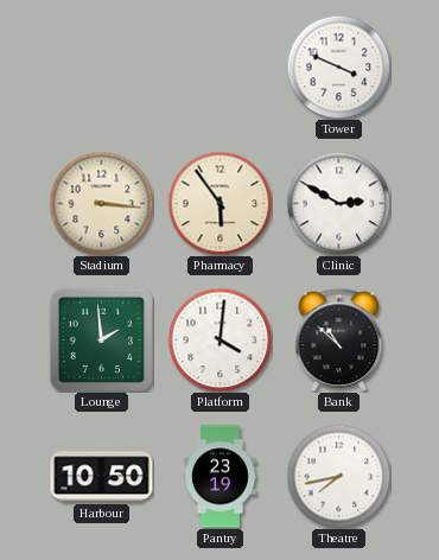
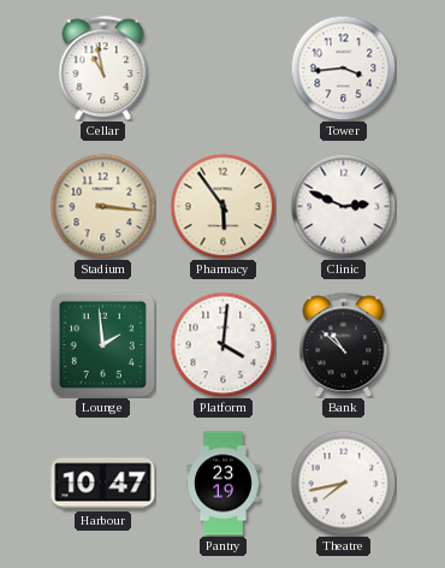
Cellar: none -> 10:58
Tower: 3:49 -> 3:44
Clinic: 2:50 -> 2:49
Harbour: 10:50 -> 10:47
